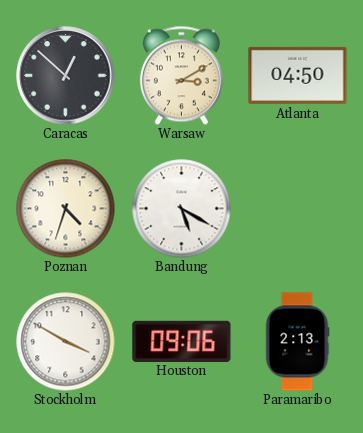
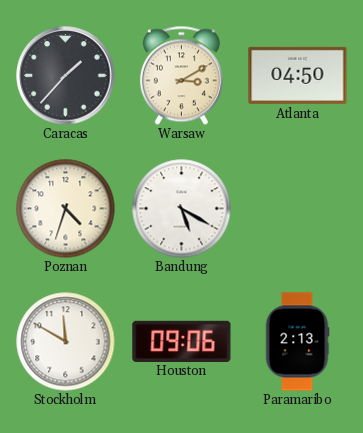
Caracas: 12:52 -> 1:37
Stockholm: 3:50 -> 11:50
